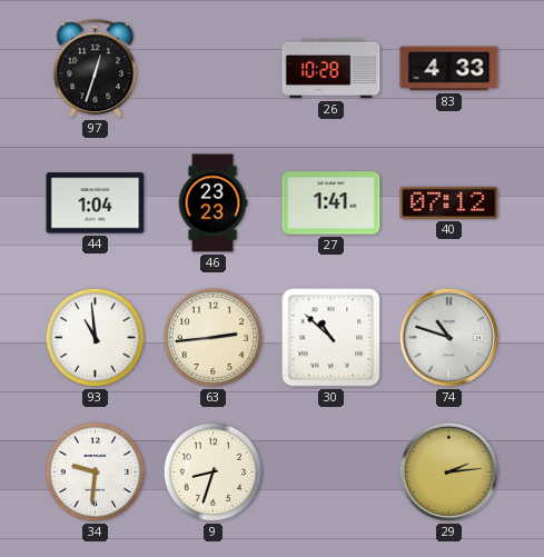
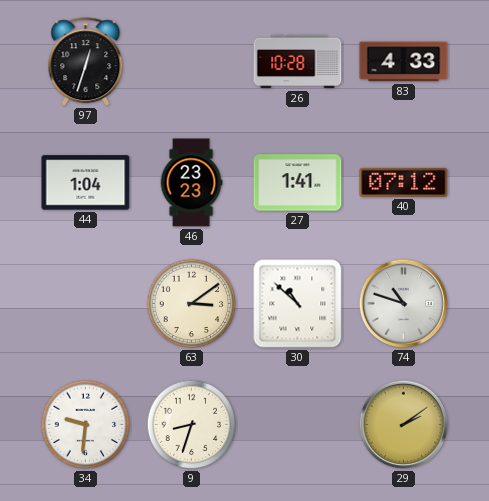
93: 10:59 -> none
63: 2:44 -> 3:09
29: 2:14 -> 2:09
